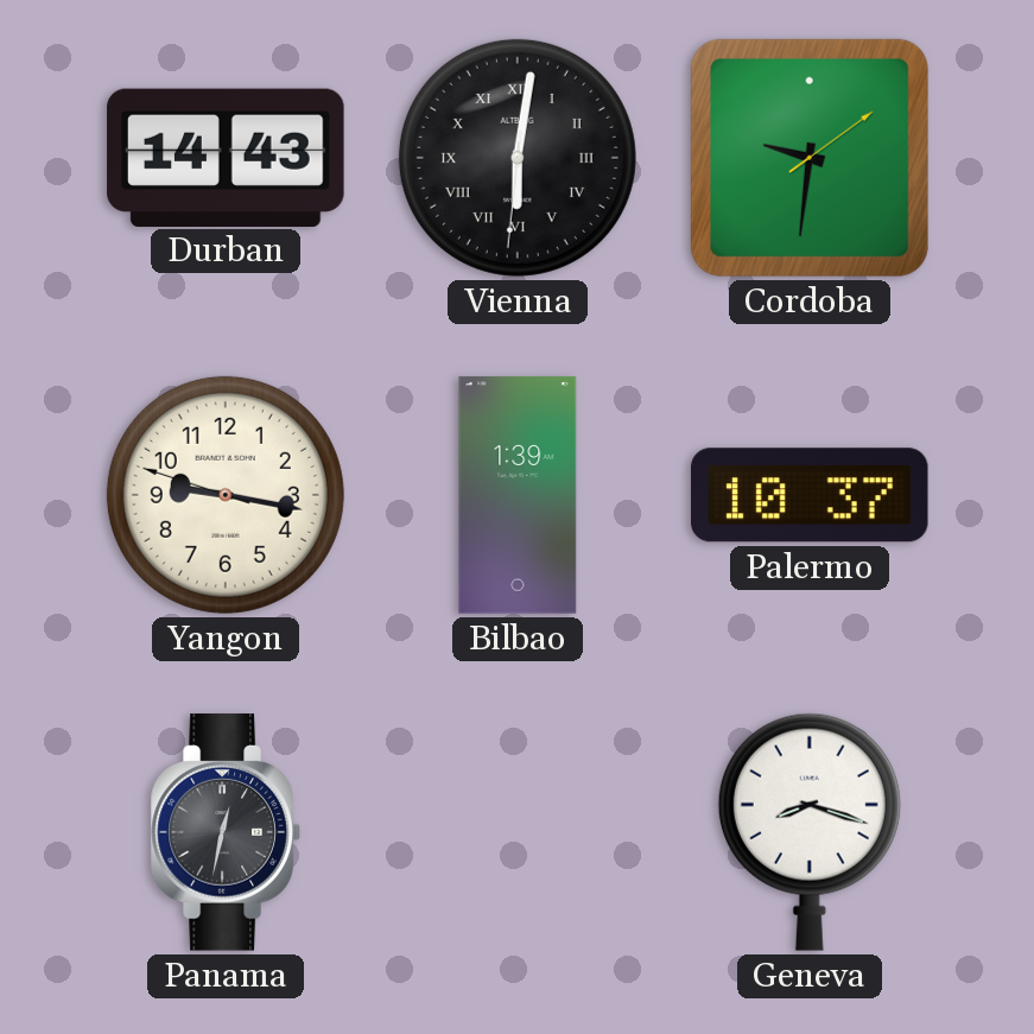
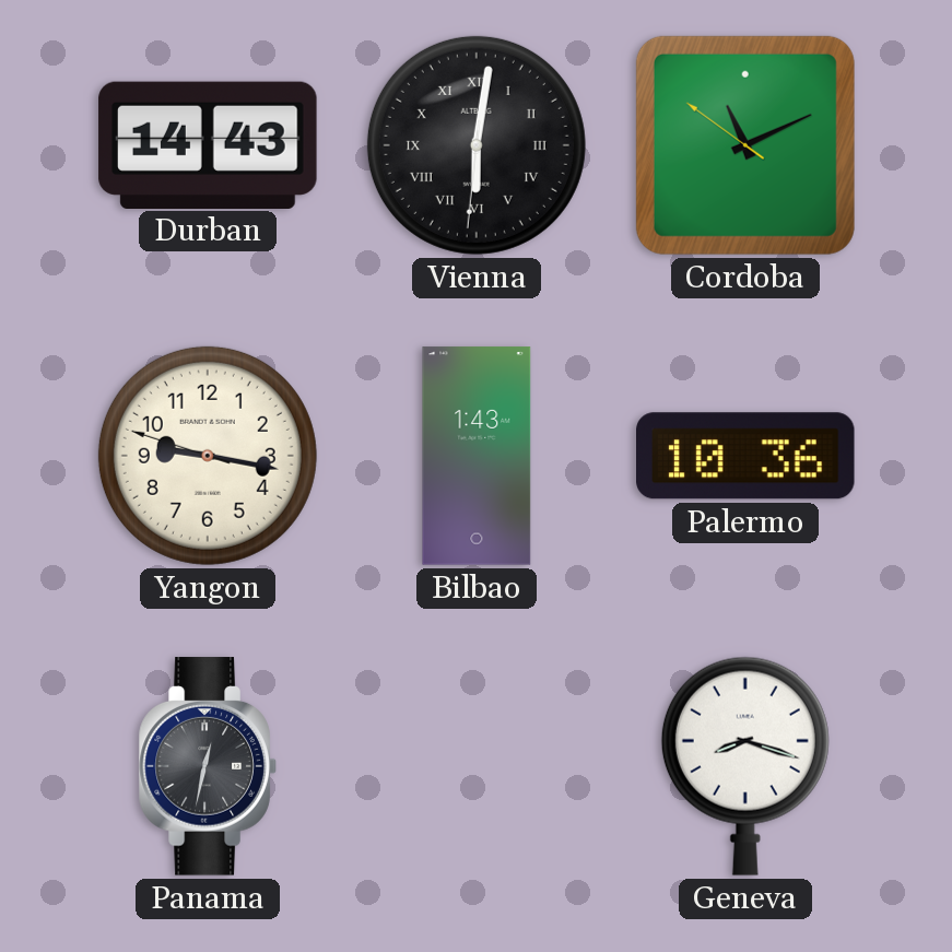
Cordoba: 9:31 -> 11:10
Bilbao: 1:39 -> 1:43
Palermo: 10:37 -> 10:36
